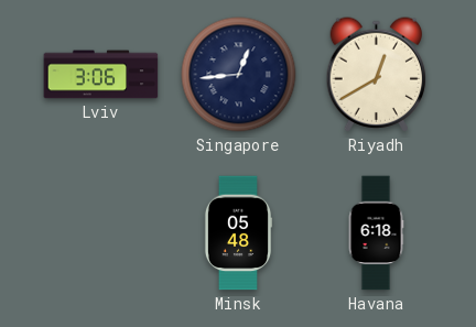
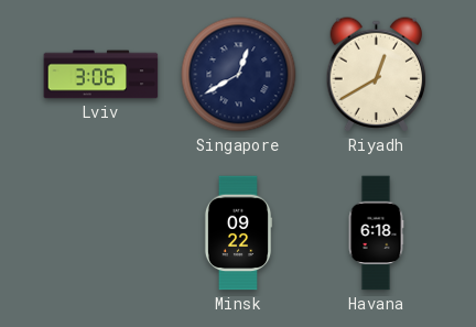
Singapore: 12:44 -> 12:40
Minsk: 05:48 -> 09:22
